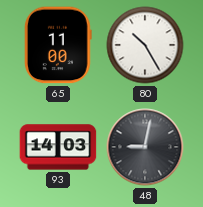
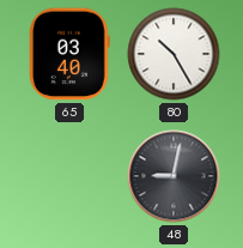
65: 11:00 -> 03:40
93: 14:03 -> none
